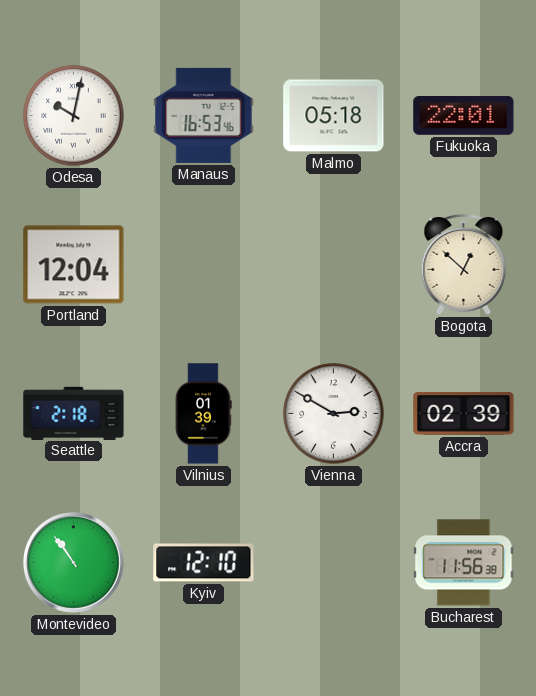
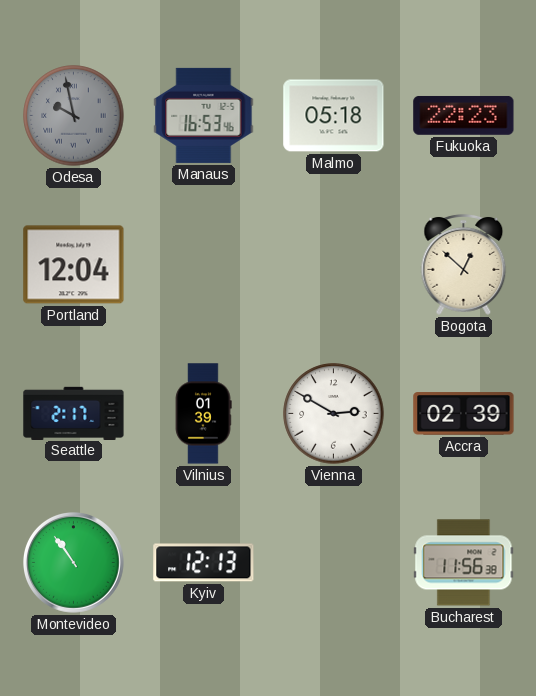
Odesa: 10:02 -> 9:58
Odesa dial: white -> grey
Fukuoka: 22:01 -> 22:23
Seattle: 2:18 -> 2:17
Kyiv: 12:10 -> 12:13
